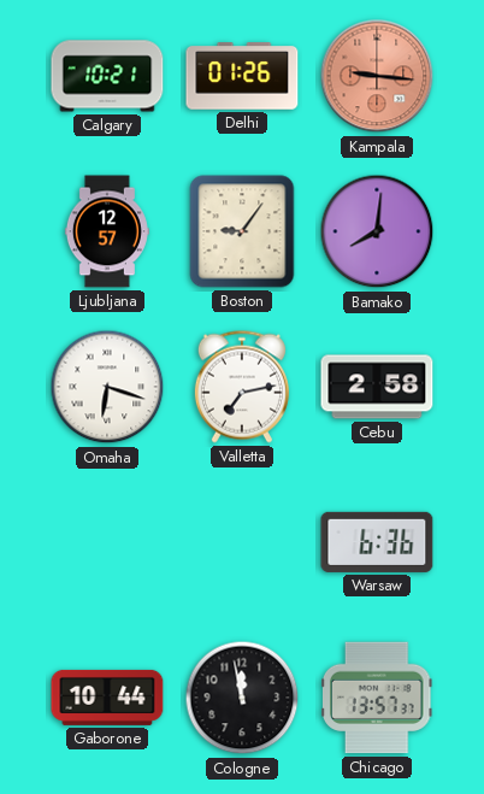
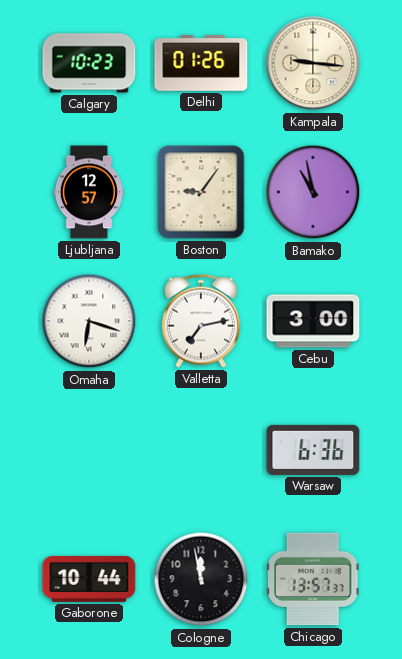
Calgary: 10:21 -> 10:23
Kampala dial: salmon -> cream
Bamako: 8:01 -> 10:58
Cebu: 2:58 -> 3:00
